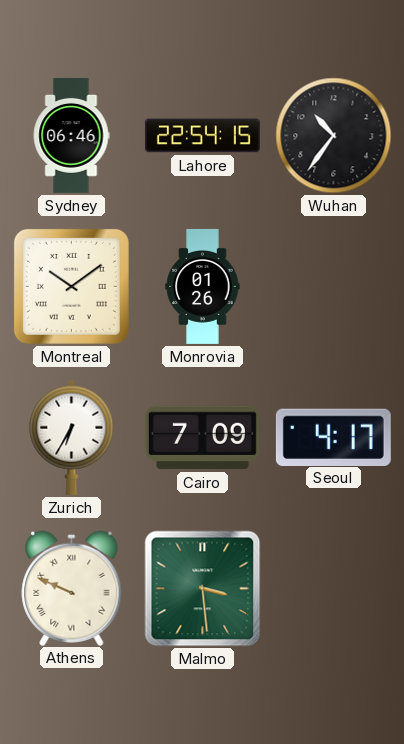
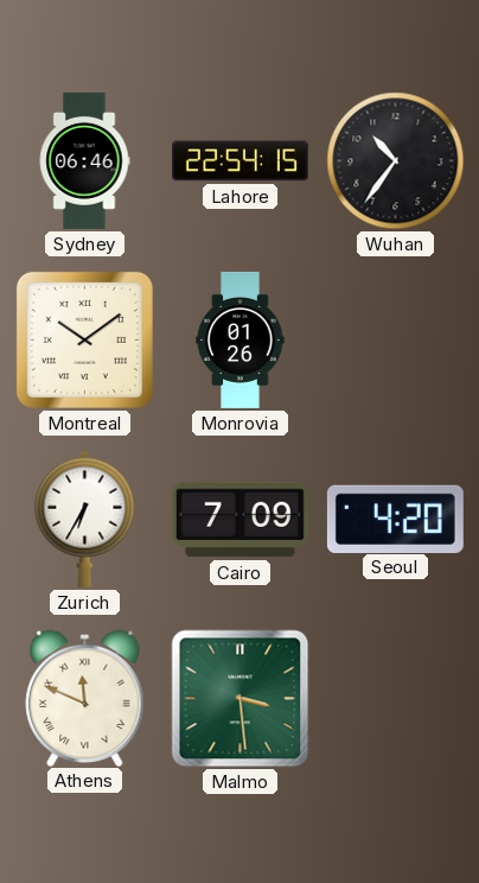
Seoul: 4:17 -> 4:20
Athens: 9:49 -> 11:49
